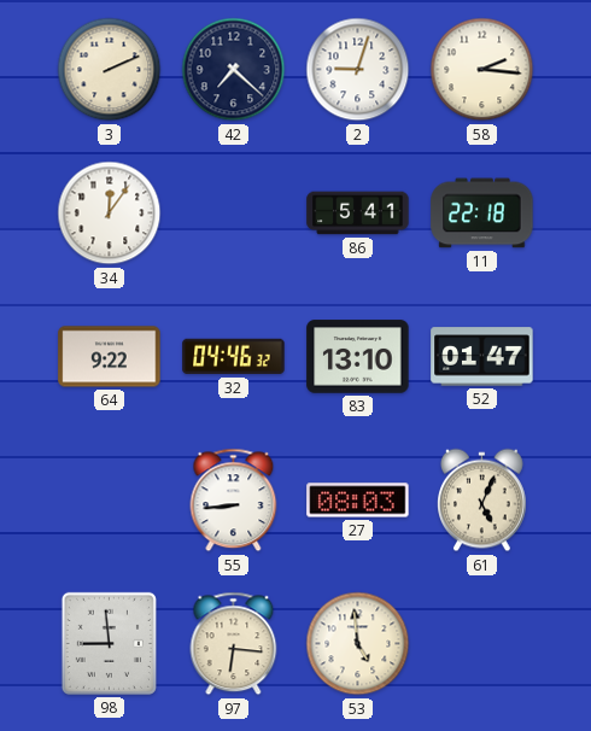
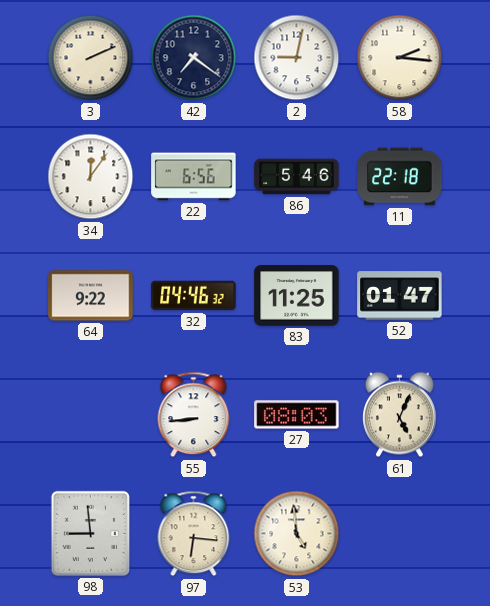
42: 7:22 -> 7:21
2: 9:03 -> 9:02
22: none -> 6:56
86: 5:41 -> 5:46
83: 13:10 -> 11:25
